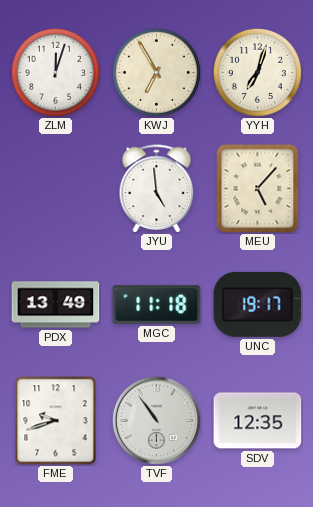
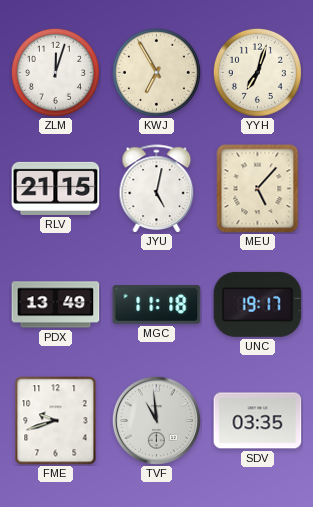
RLV: none -> 21:15
JYU: 4:59 -> 5:02
TVF: 10:54 -> 10:59
SDV: 12:35 -> 03:35
